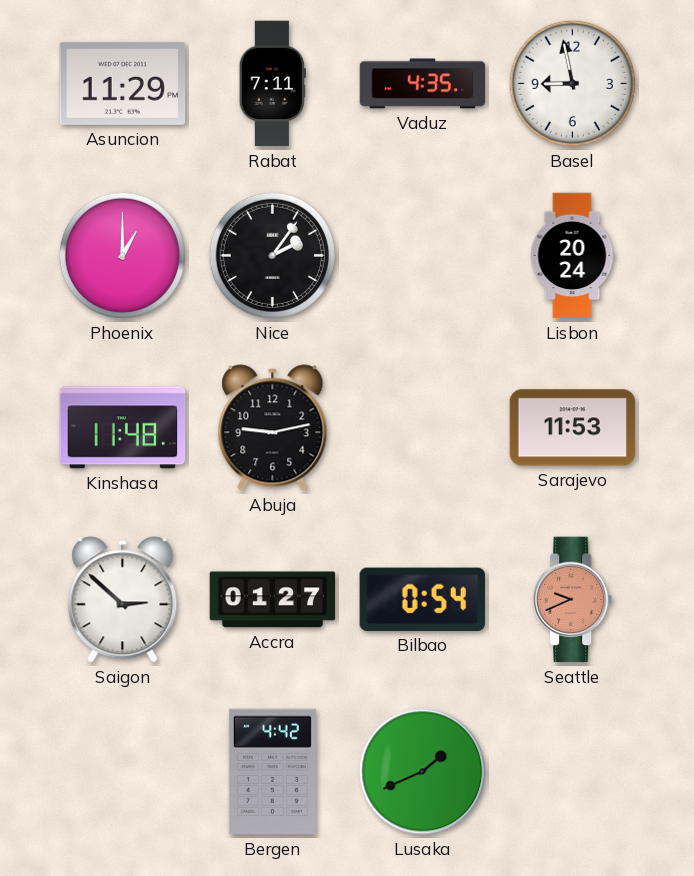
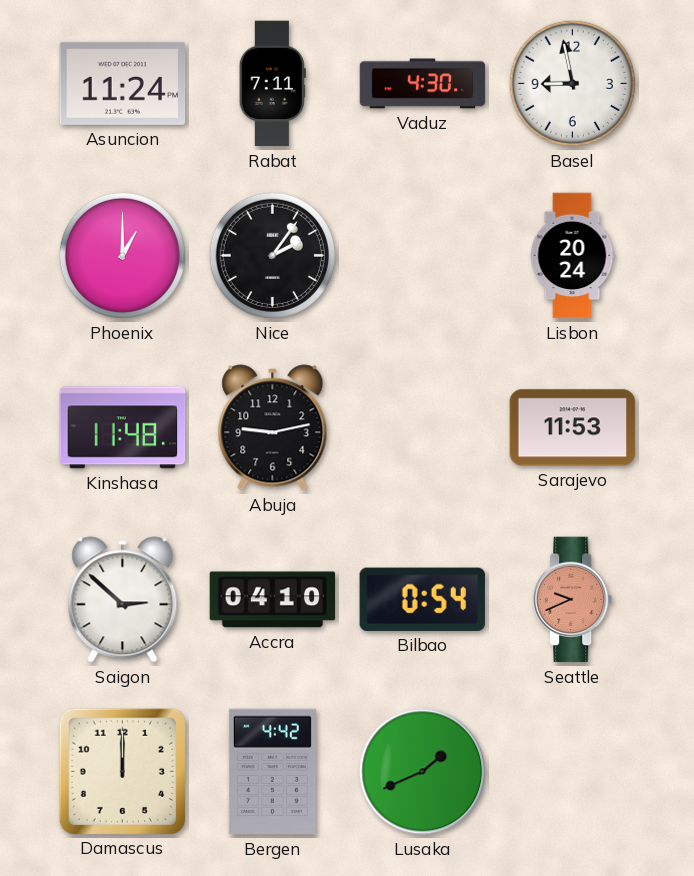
Asuncion: 11:29 -> 11:24
Vaduz: 4:35 -> 4:30
Accra: 01:27 -> 04:10
Damascus: none -> 12:00
